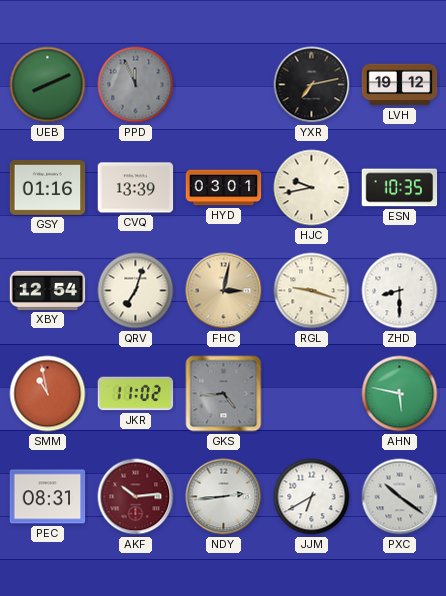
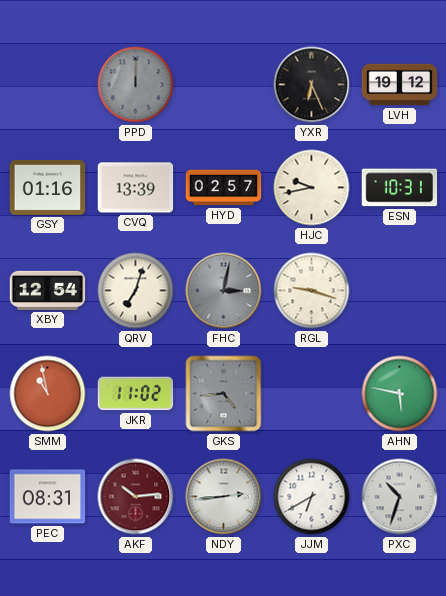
UEB: 8:11 -> none
PPD: 11:56 -> 12:00
YXR: 7:13 -> 6:26
HYD: 03:01 -> 02:57
ESN: 10:35 -> 10:31
FHC dial: champagne -> grey
ZHD: 8:30 -> none
PXC: 10:21 -> 10:33
